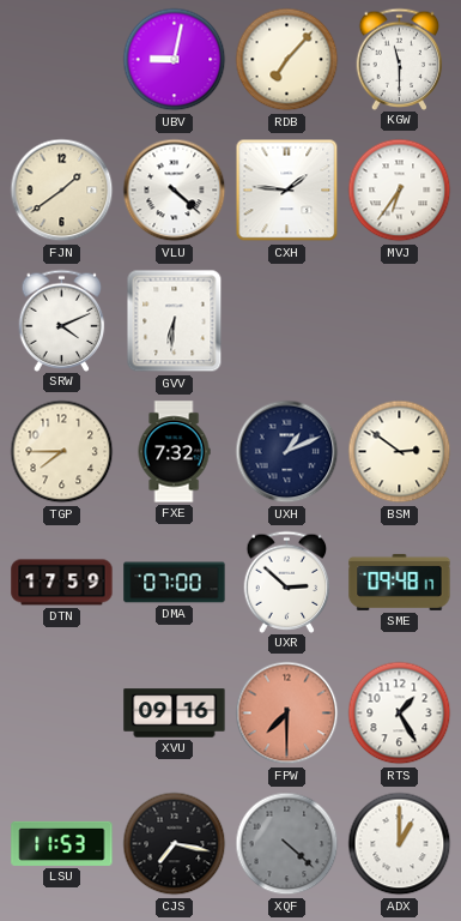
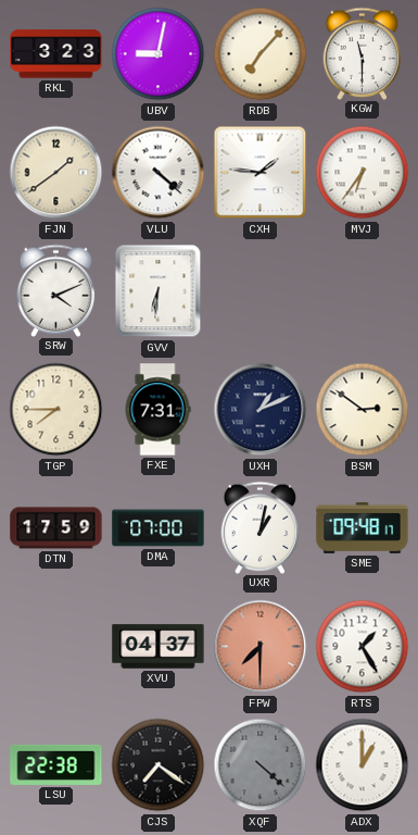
RKL: none -> 3:23
FXE: 7:32 -> 7:31
UXR: 2:52 -> 1:02
XVU: 09:16 -> 04:37
LSU: 11:53 -> 22:38
CJS: 7:17 -> 7:21
